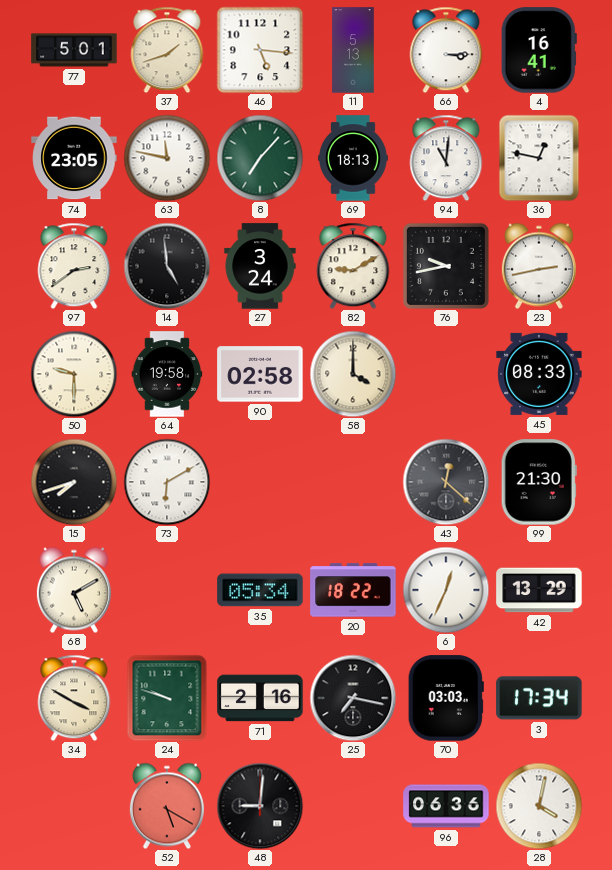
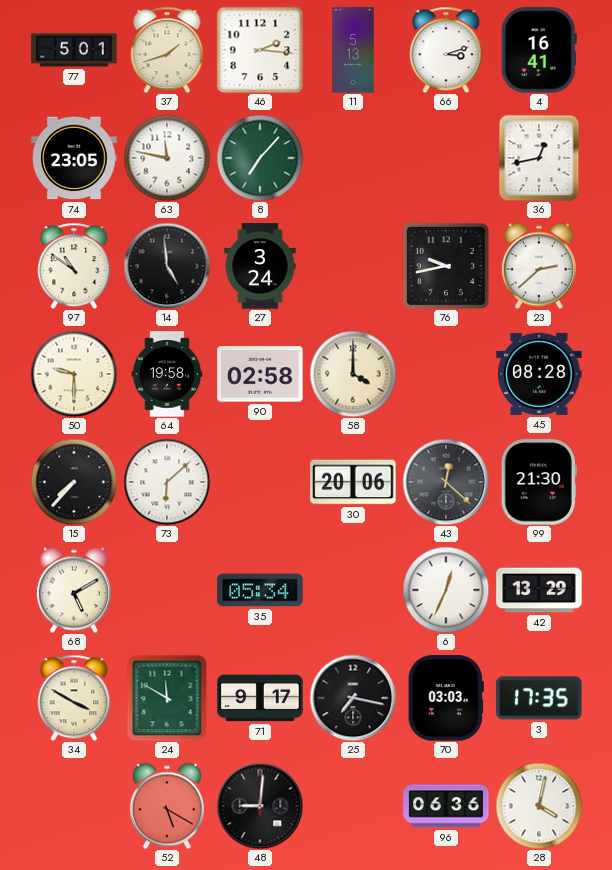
46: 5:16 -> 2:16
66: 3:15 -> 3:12
69: 18:13 -> none
94: 11:01 -> none
36: 12:47 -> 12:43
97: 2:39 -> 10:51
82: 9:10 -> none
23: 2:43 -> 2:38
45: 08:33 -> 08:28
15: 7:42 -> 7:37
73: 6:10 -> 6:08
30: none -> 20:06
20: 18:22 -> none
24: 9:48 -> 11:50
71: 2:16 -> 9:17
3: 17:34 -> 17:35
